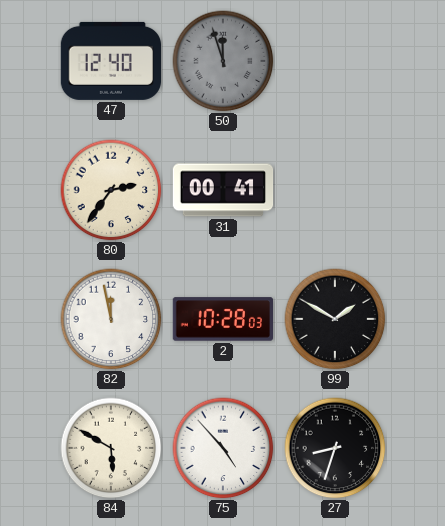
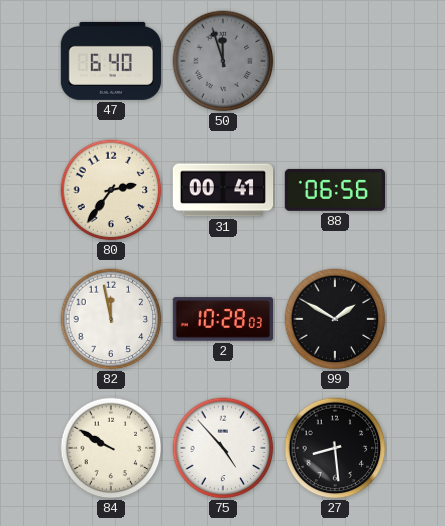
47: 12:40 -> 6:40
88: none -> 06:56
84: 5:50 -> 9:50
27: 8:33 -> 8:29
